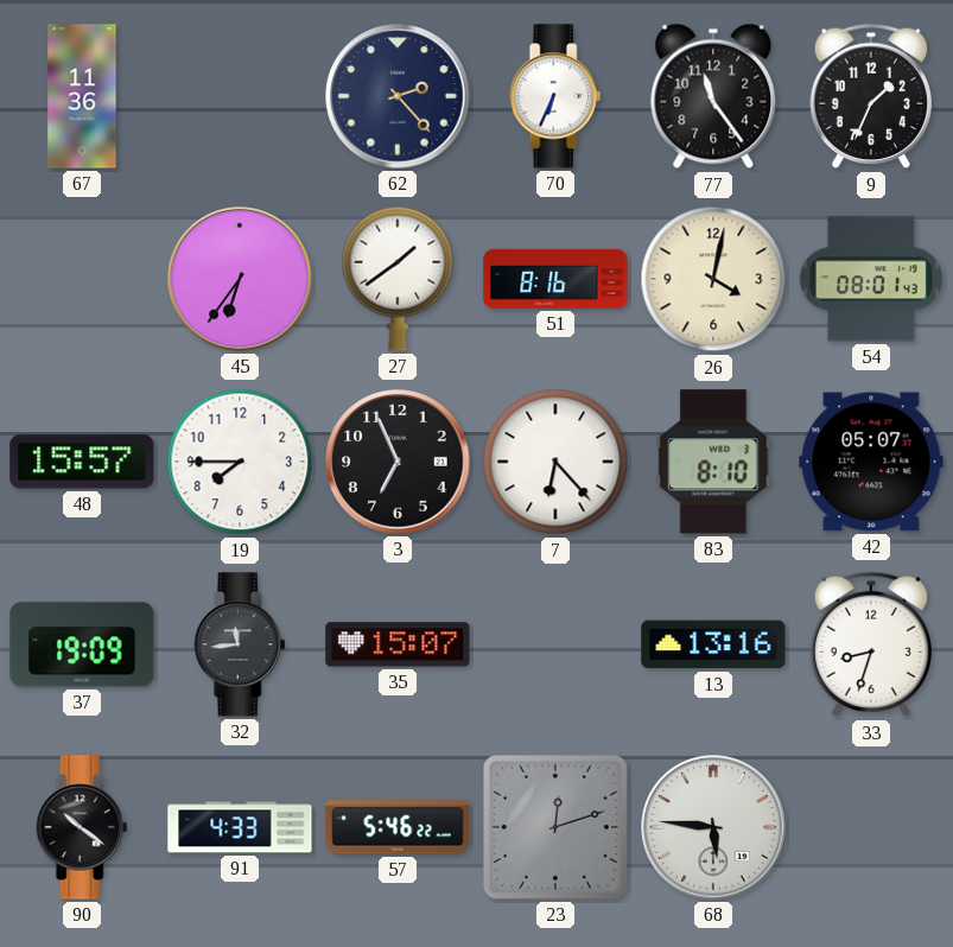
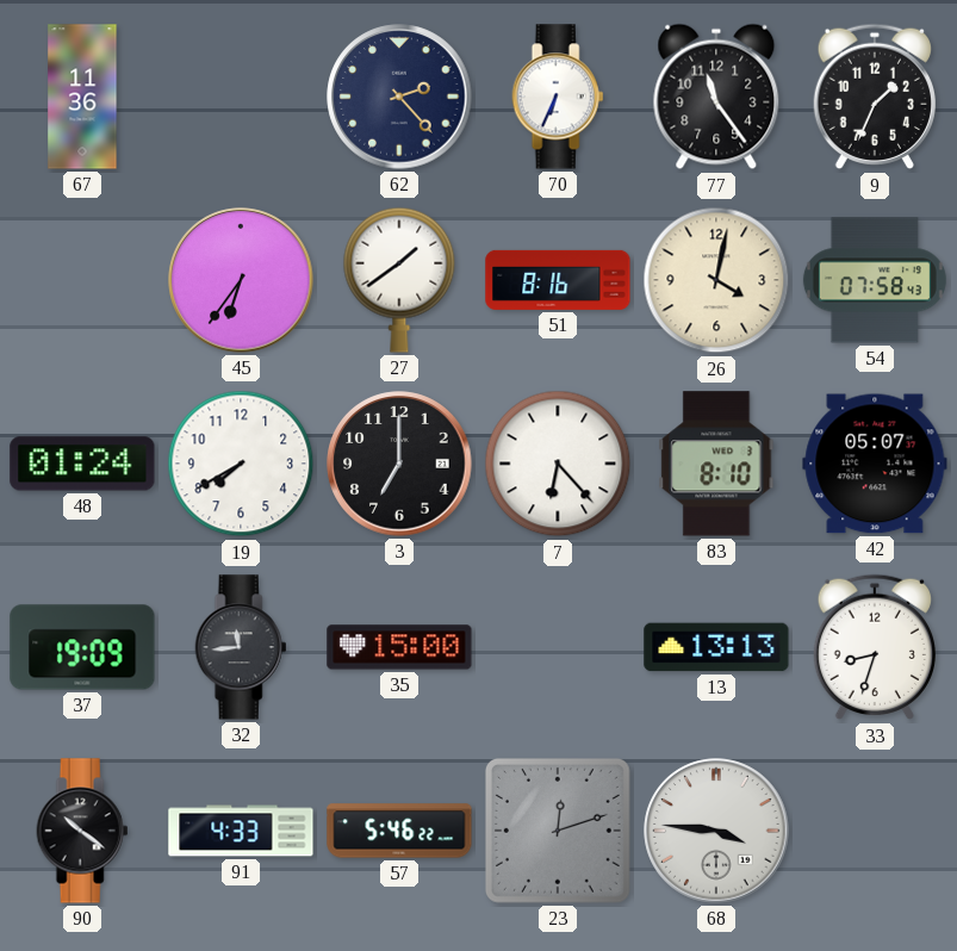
54: 08:01 -> 07:58
48: 15:57 -> 01:24
19: 7:45 -> 7:40
3: 6:56 -> 7:00
35: 15:07 -> 15:00
13: 13:16 -> 13:13
68: 5:46 -> 3:46
